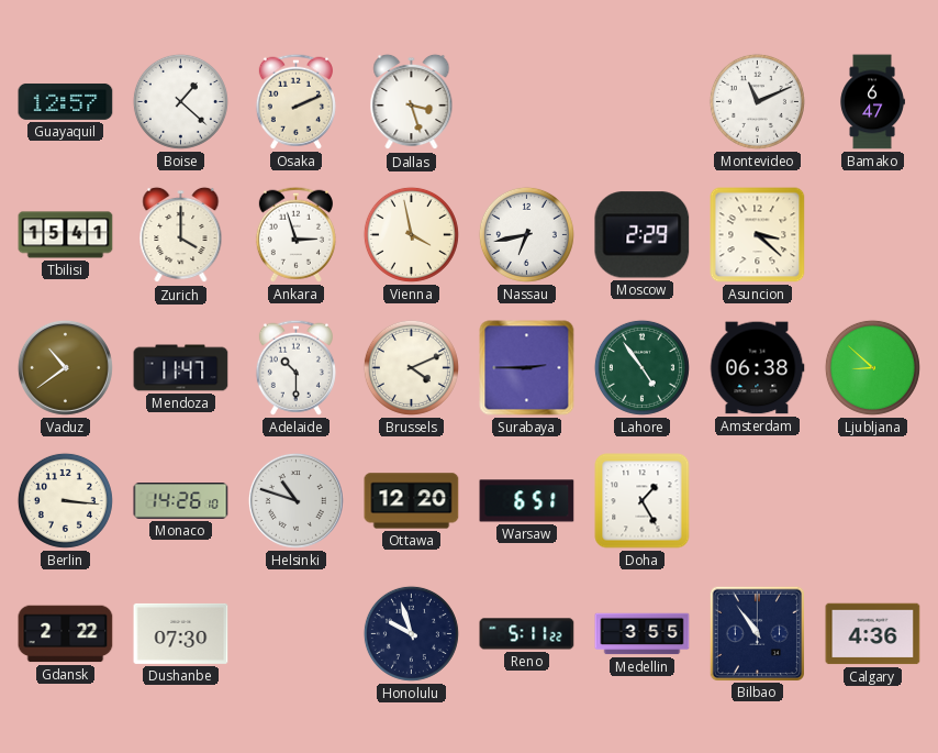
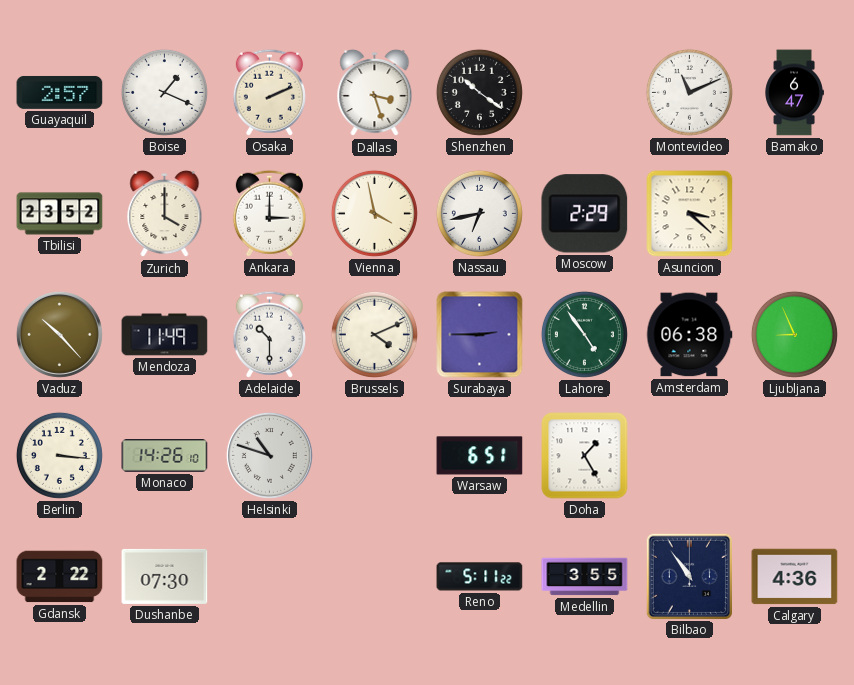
Guayaquil: 12:57 -> 2:57
Boise: 1:22 -> 1:19
Shenzhen: none -> 10:21
Tbilisi: 15:41 -> 23:52
Ankara: 2:57 -> 3:00
Vaduz: 10:39 -> 10:23
Mendoza: 11:47 -> 11:49
Ljubljana: 8:52 -> 8:56
Ottawa: 12:20 -> none
Honolulu: 9:57 -> none
